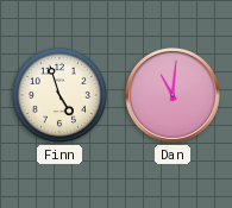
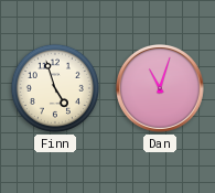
Dan: 11:01 -> 11:03
